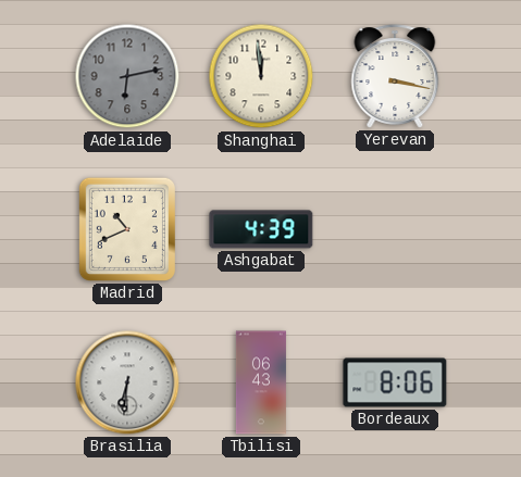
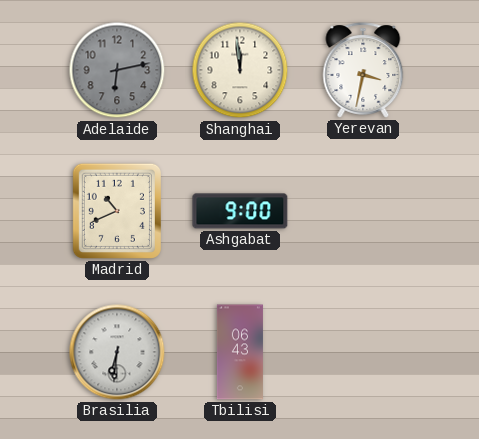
Yerevan: 3:17 -> 3:32
Ashgabat: 4:39 -> 9:00
Bordeaux: 8:06 -> none
